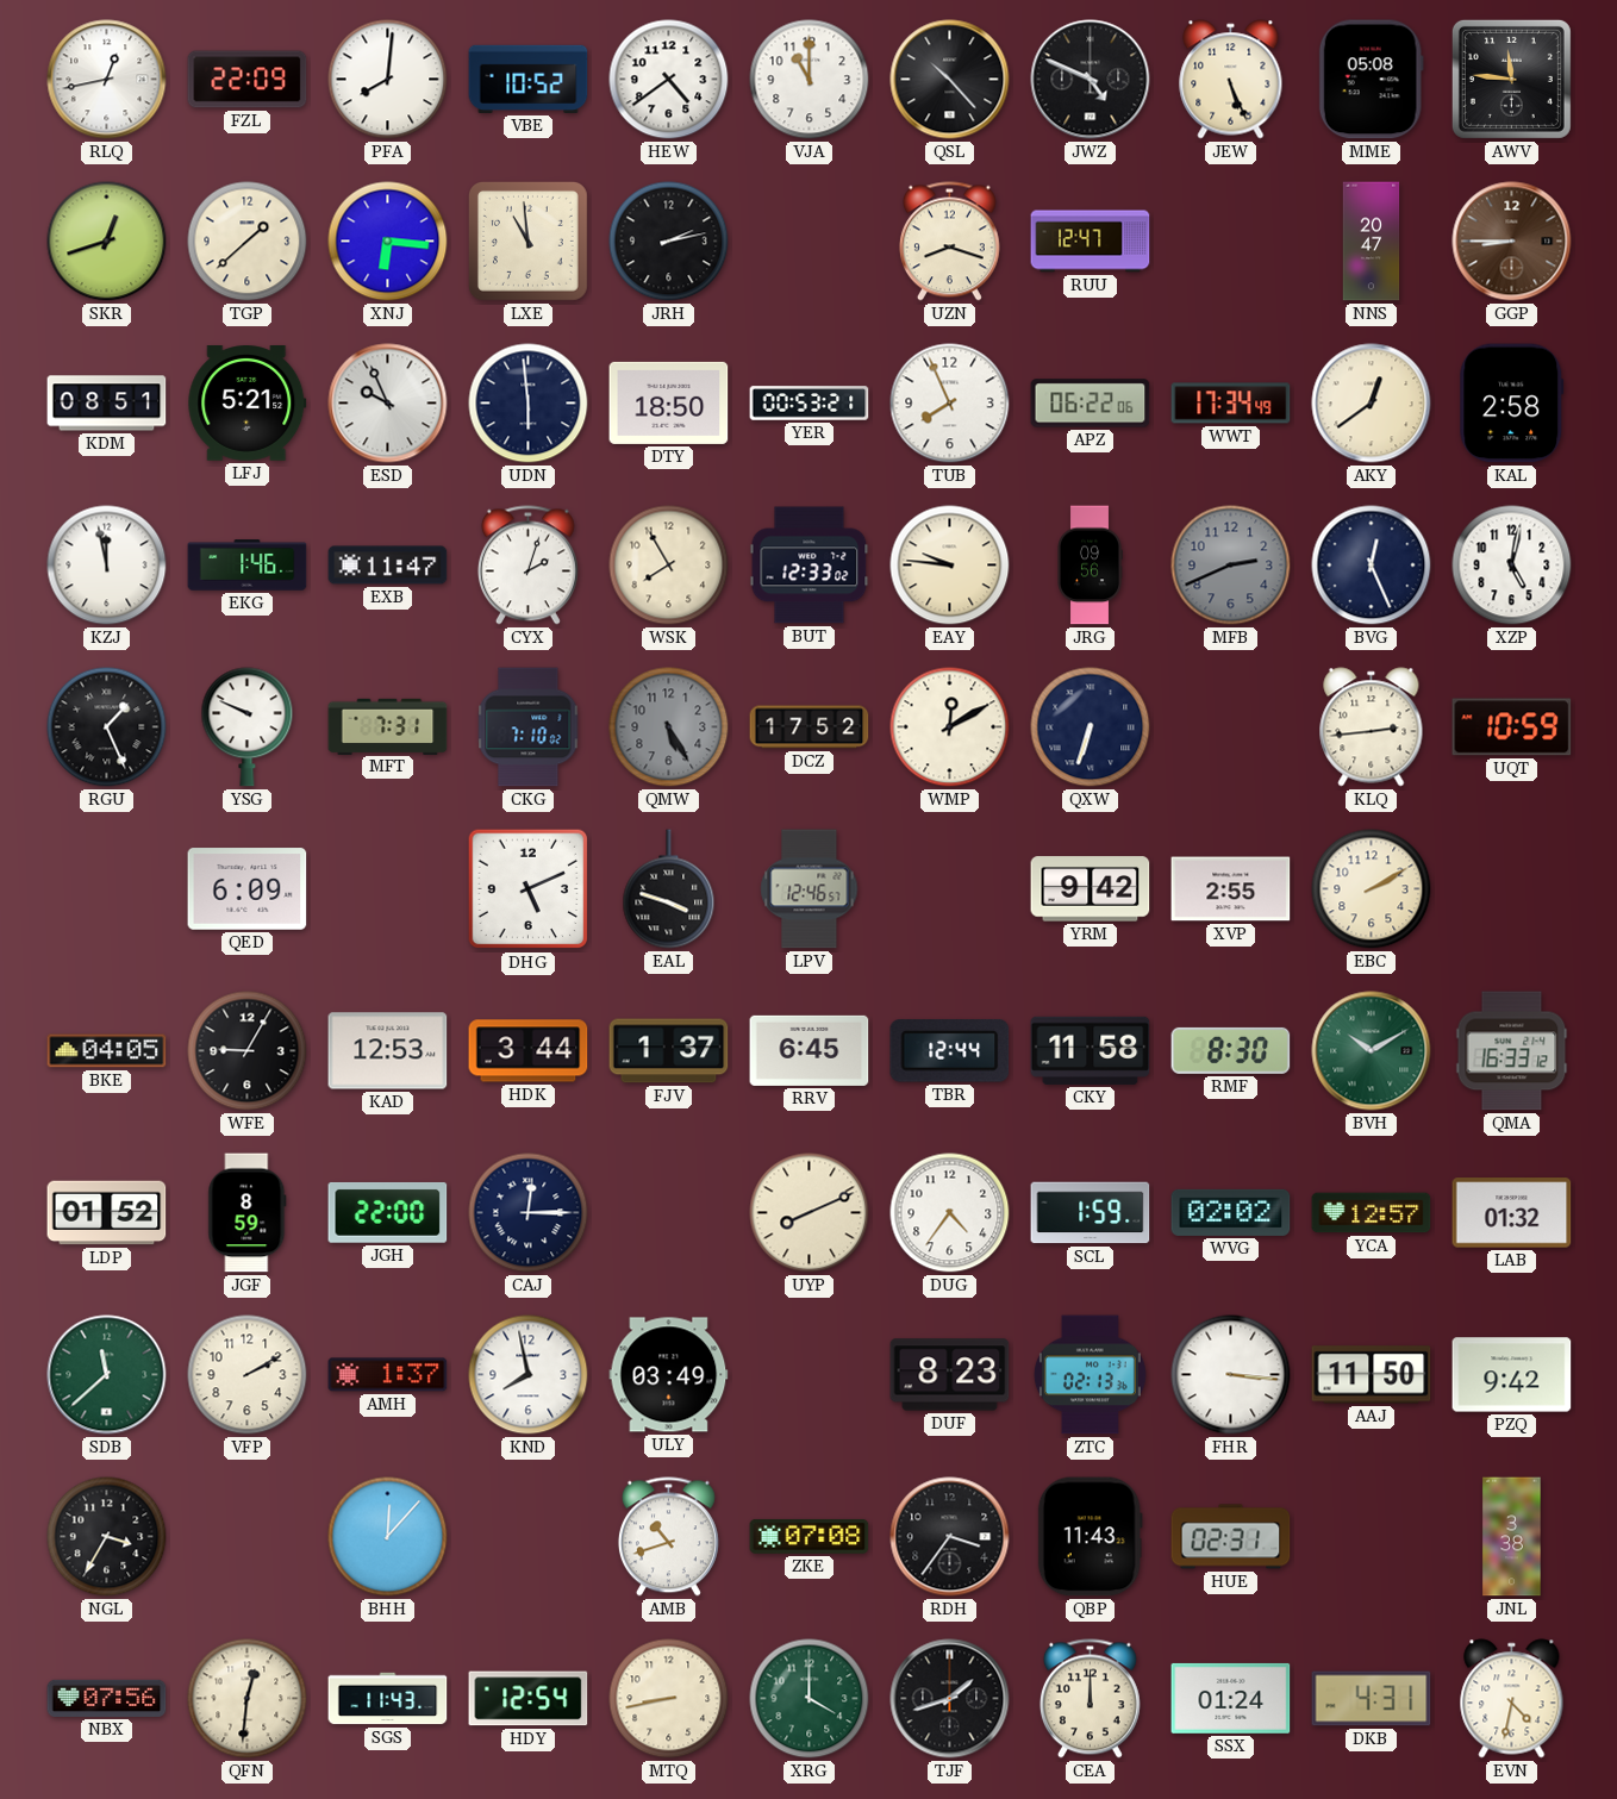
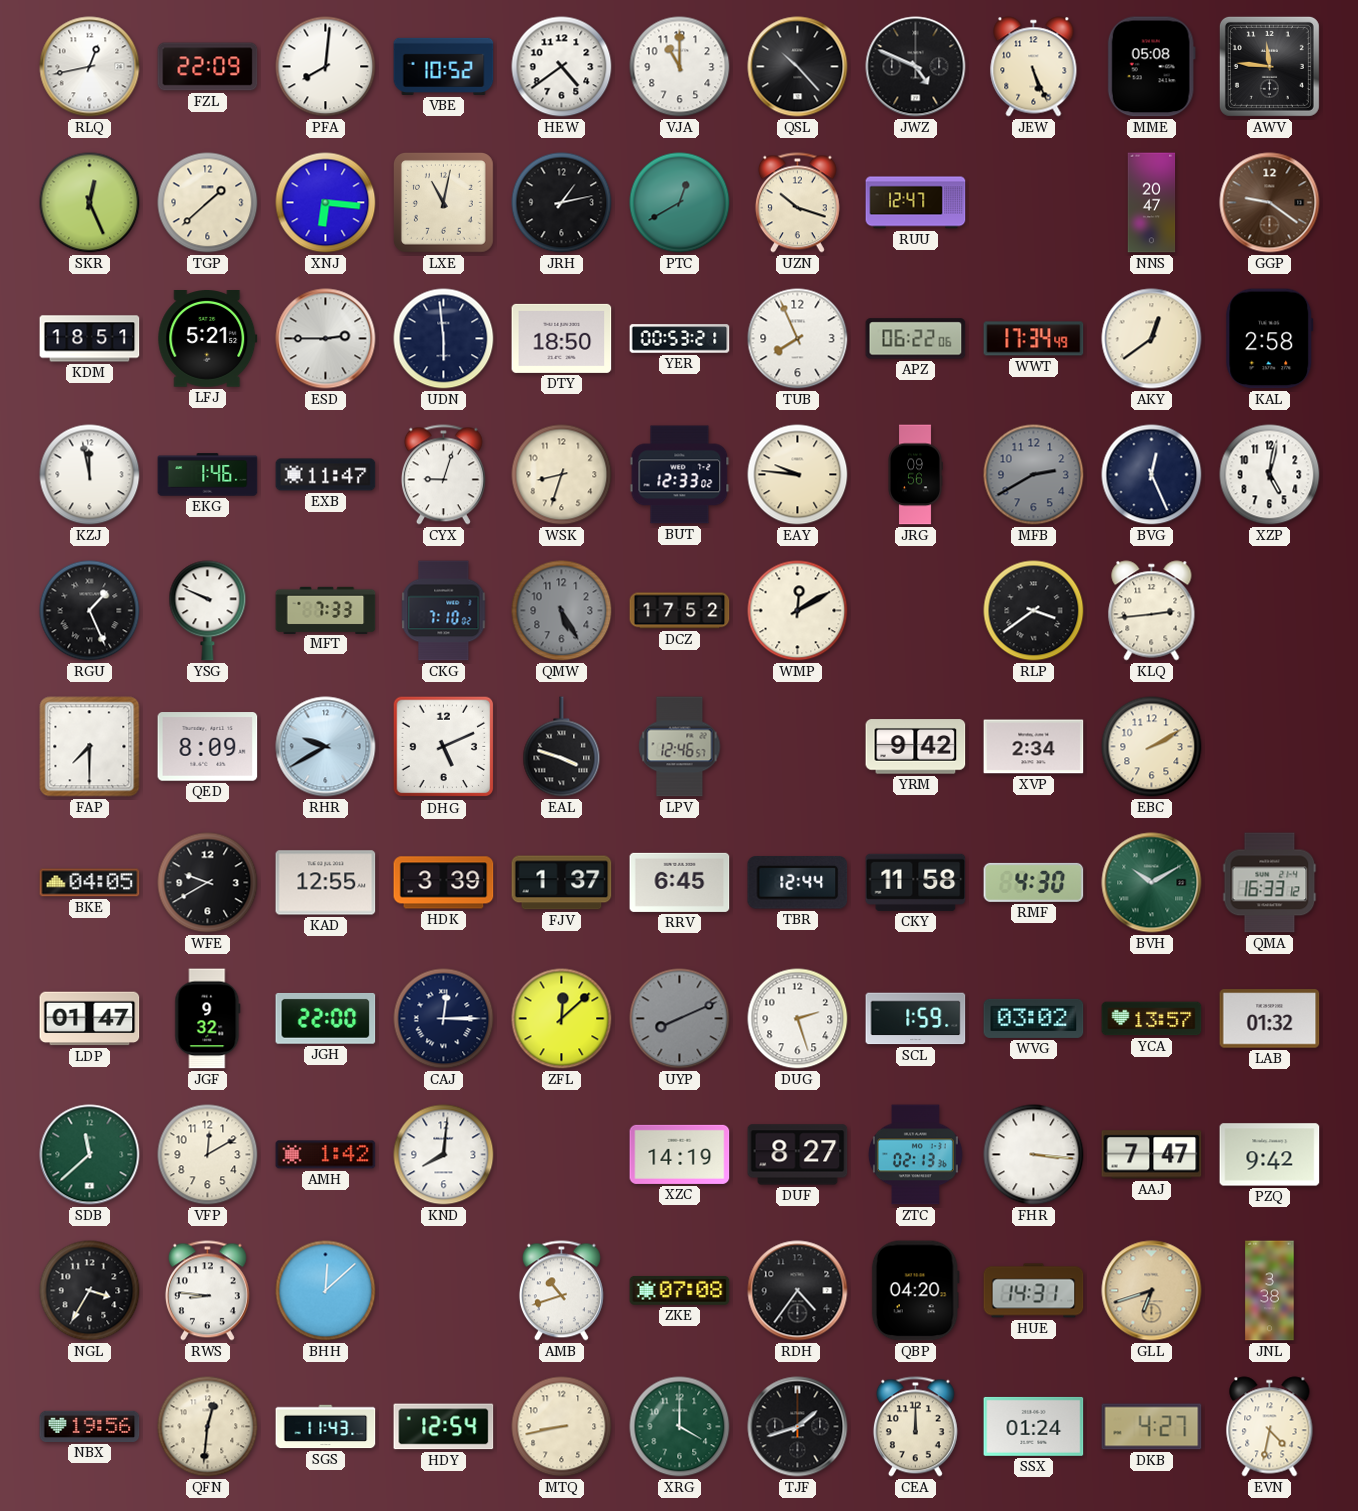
SKR: 12:42 -> 12:26
LXE: 10:59 -> 11:02
JRH: 2:13 -> 1:13
PTC: none -> 12:40
UZN: 8:18 -> 10:18
GGP: 8:45 -> 9:21
KDM: 08:51 -> 18:51
ESD: 9:56 -> 2:45
CYX: 2:03 -> 9:03
WSK: 7:55 -> 8:33
MFB: 2:41 -> 2:40
MFT: 7:31 -> 7:33
QXW: 6:33 -> none
RLP: none -> 3:39
UQT: 10:59 -> none
FAP: none -> 7:30
QED: 6:09 -> 8:09
RHR: none -> 9:40
XVP: 2:55 -> 2:34
WFE: 9:05 -> 9:40
KAD: 12:53 -> 12:55
HDK: 3:44 -> 3:39
RMF: 8:30 -> 4:30
LDP: 01:52 -> 01:47
JGF: 8:59 -> 9:32
ZFL: none -> 12:08
UYP dial: cream -> grey
DUG: 4:36 -> 2:27
WVG: 02:02 -> 03:02
YCA: 12:57 -> 13:57
VFP: 2:10 -> 12:10
AMH: 1:37 -> 1:42
KND: 7:58 -> 8:01
ULY: 03:49 -> none
XZC: none -> 14:19
DUF: 8:23 -> 8:27
AAJ: 11:50 -> 7:47
RWS: none -> 8:46
BHH: 12:07 -> 12:08
RDH: 3:36 -> 4:36
QBP: 11:43 -> 04:20
HUE: 02:31 -> 14:31
GLL: none -> 6:42
NBX: 07:56 -> 19:56
DKB: 4:31 -> 4:27
